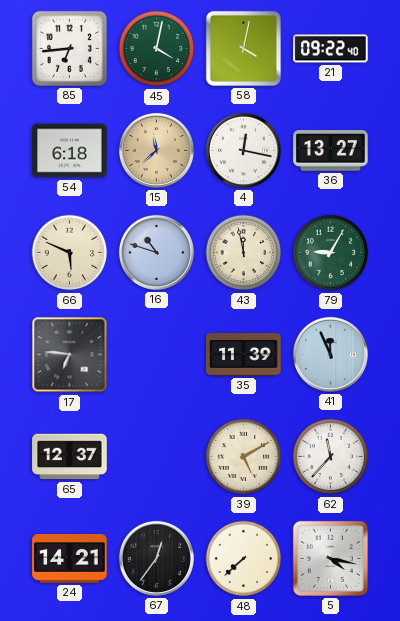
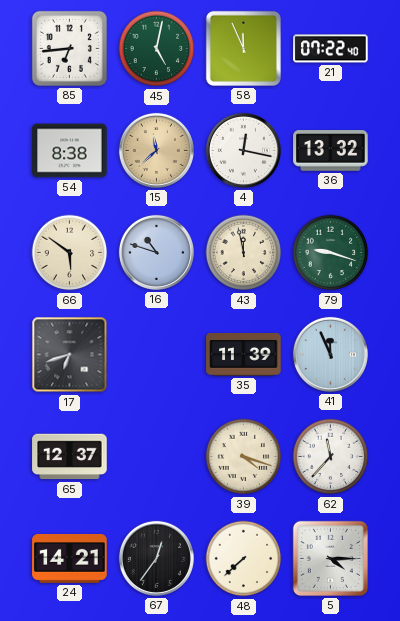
45: 4:02 -> 5:02
58: 4:02 -> 11:56
21: 09:22 -> 07:22
54: 6:18 -> 8:38
36: 13:27 -> 13:32
66: 5:49 -> 5:51
79: 9:05 -> 9:18
17: 6:46 -> 6:42
39: 5:10 -> 4:18
5: 4:17 -> 4:15
